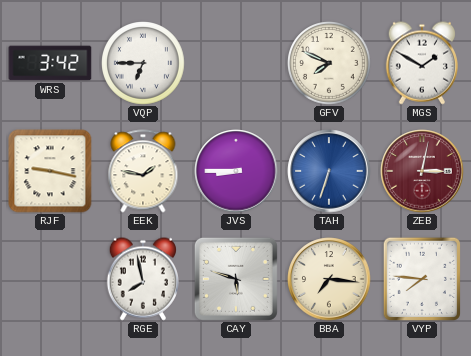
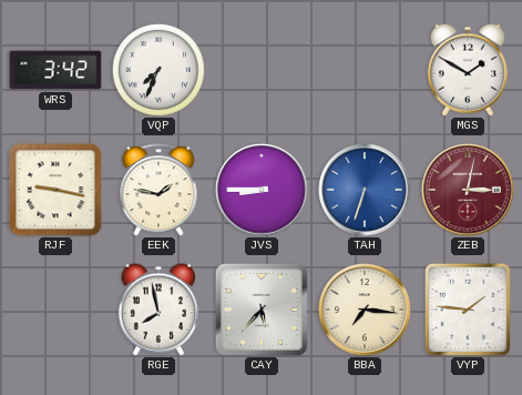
VQP: 6:45 -> 7:34
GFV: 7:49 -> none
CAY: 5:48 -> 5:37
VYP: 7:46 -> 1:46
